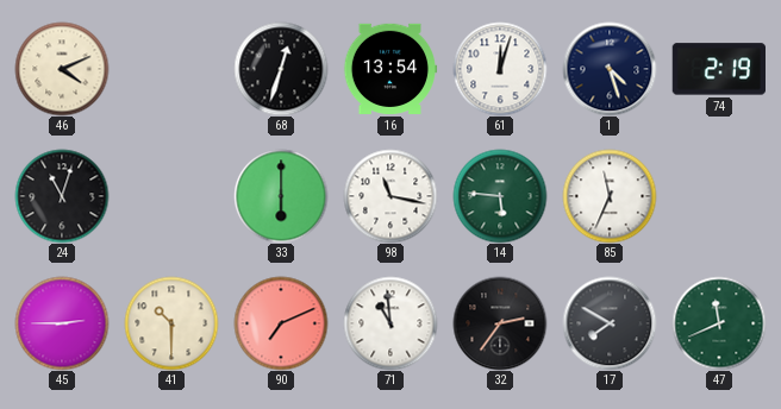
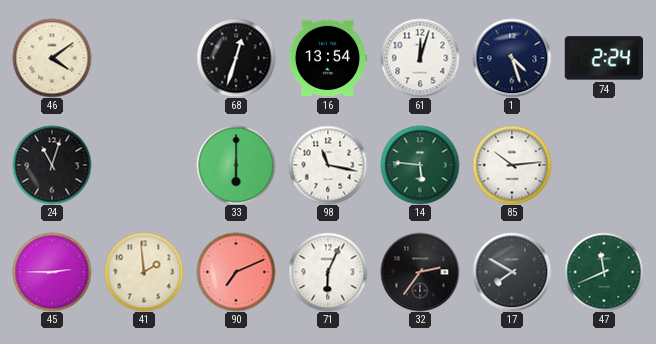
46: 4:11 -> 4:09
74: 2:19 -> 2:24
85: 11:34 -> 10:14
41: 10:30 -> 1:59
71: 10:59 -> 6:04
